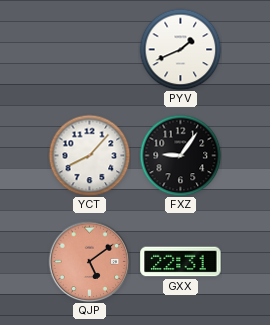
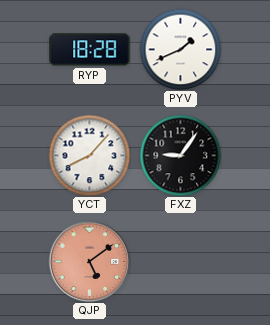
RYP: none -> 18:28
GXX: 22:31 -> none
